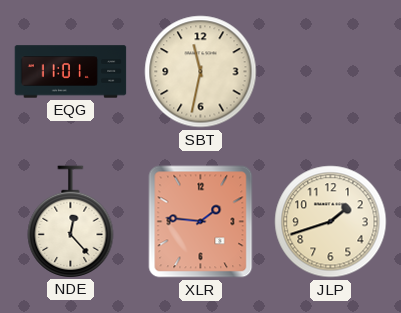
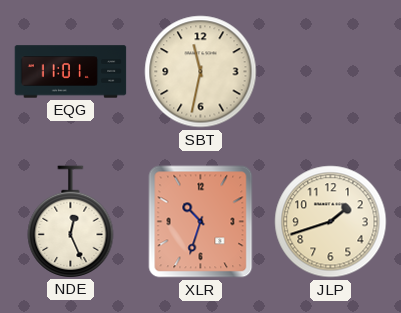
NDE: 12:23 -> 12:26
XLR: 1:46 -> 10:33
